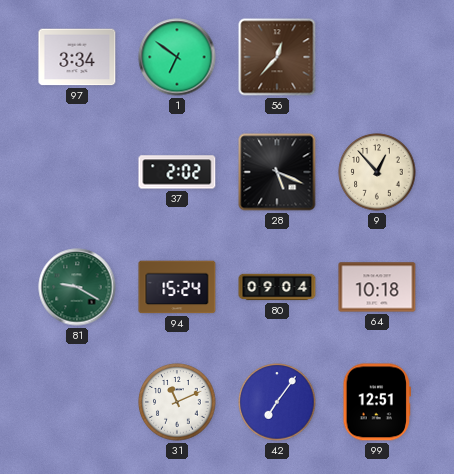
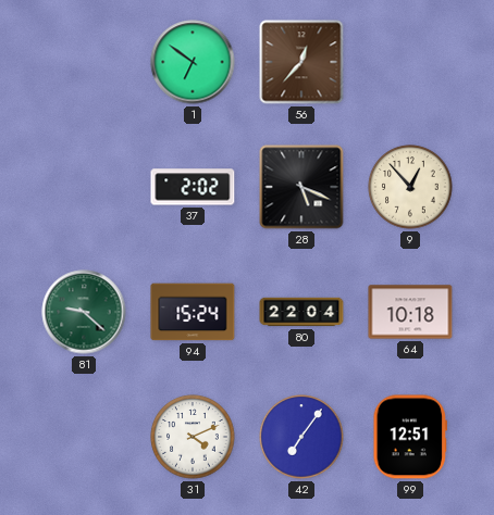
97: 3:34 -> none
81: 9:20 -> 9:22
80: 09:04 -> 22:04
31: 11:11 -> 4:11
